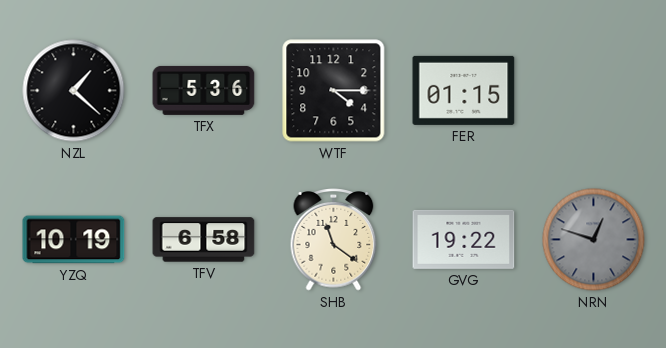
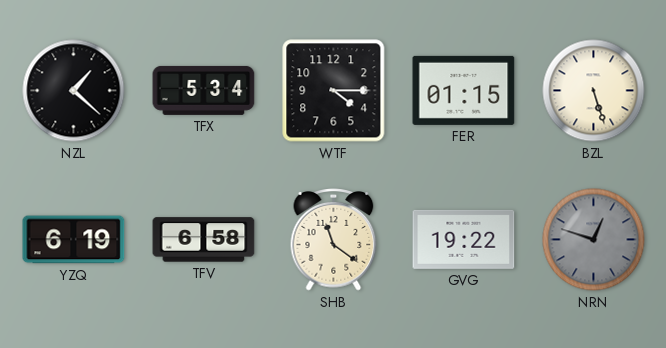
TFX: 5:36 -> 5:34
BZL: none -> 5:27
YZQ: 10:19 -> 6:19
